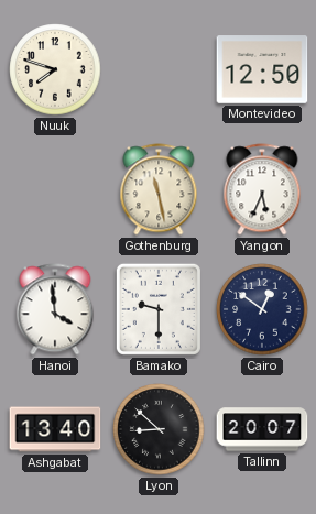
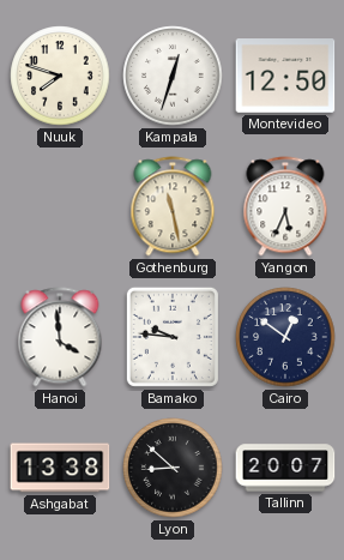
Kampala: none -> 12:33
Bamako: 9:30 -> 9:46
Ashgabat: 13:40 -> 13:38
